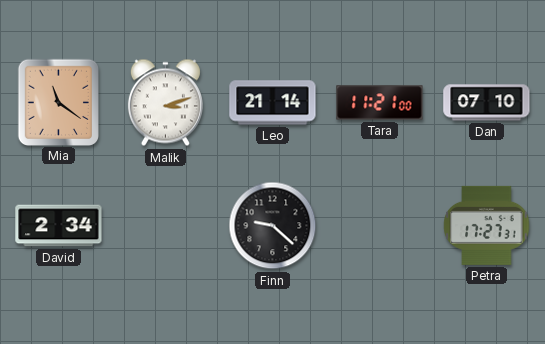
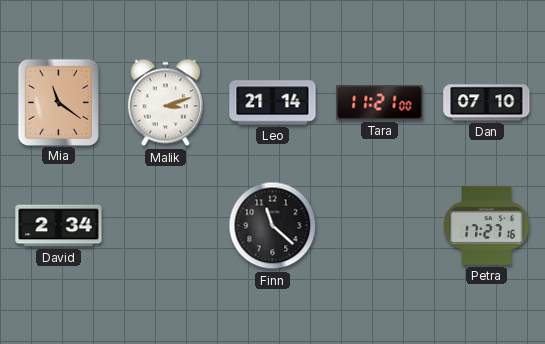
Finn: 9:22 -> 11:22
Petra: 17:27:31 -> 17:27:16
